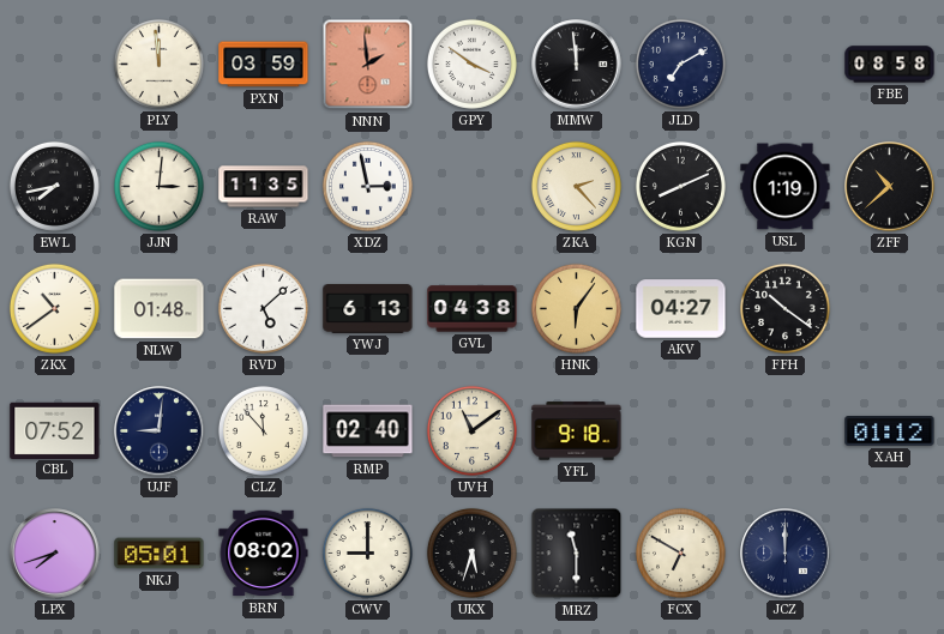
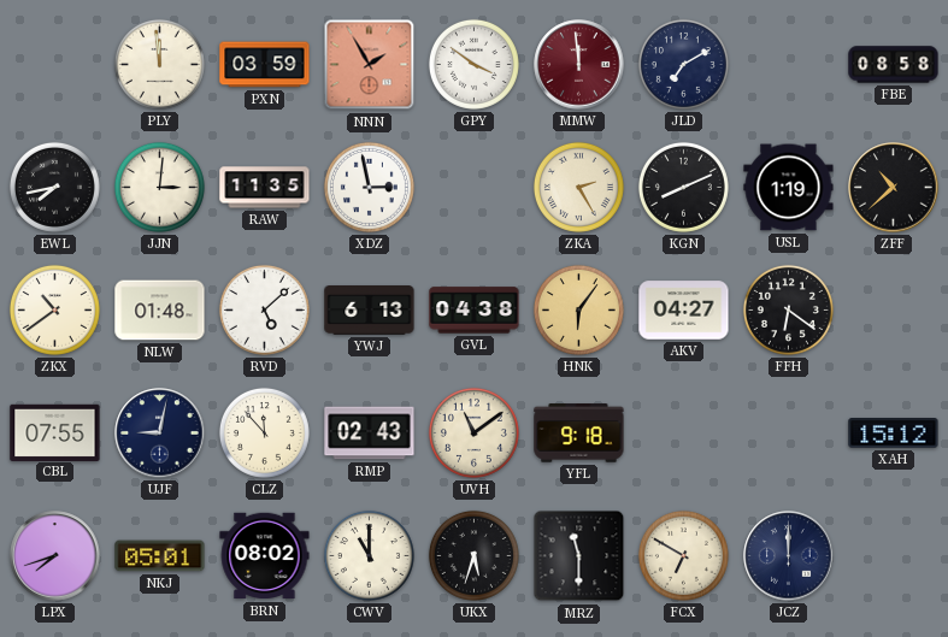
NNN: 1:59 -> 1:55
MMW dial: black -> burgundy
ZKA: 2:23 -> 2:25
FFH: 10:21 -> 6:21
CBL: 07:52 -> 07:55
UJF: 9:01 -> 9:02
RMP: 02:40 -> 02:43
XAH: 01:12 -> 15:12
CWV: 9:00 -> 11:00
